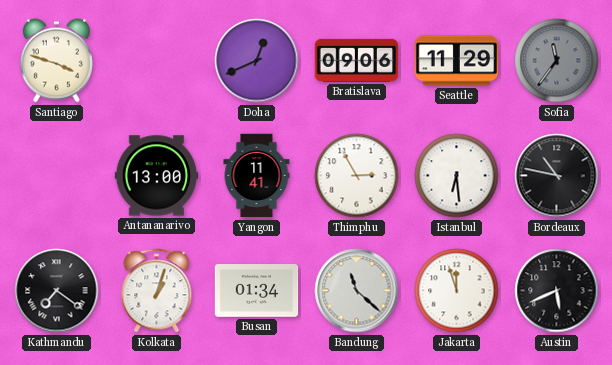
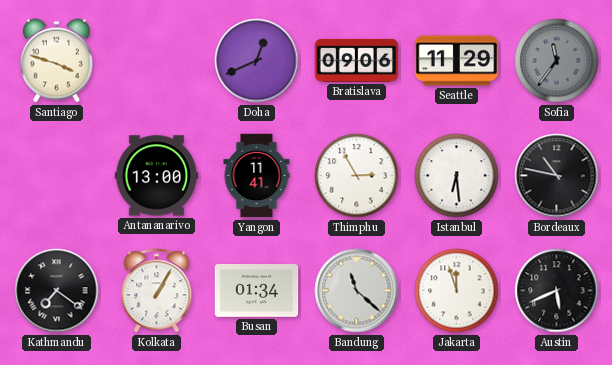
Kolkata: 1:03 -> 1:05
